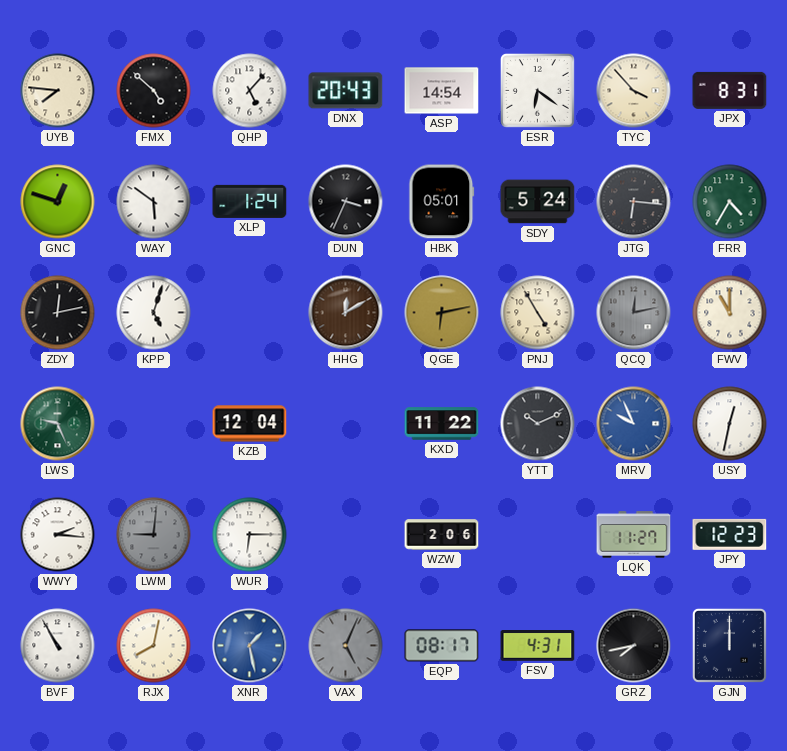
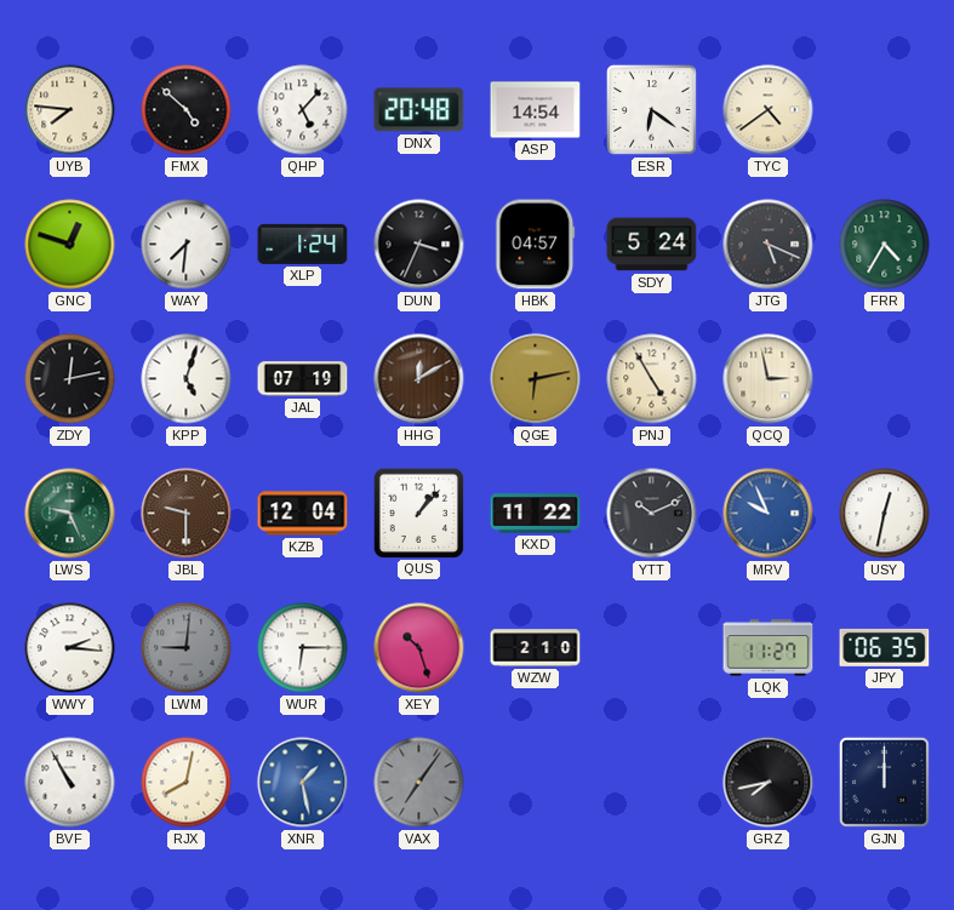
DNX: 20:43 -> 20:48
TYC: 3:53 -> 4:39
JPX: 8:31 -> none
WAY: 5:51 -> 7:31
HBK: 05:01 -> 04:57
JTG: 6:16 -> 5:19
JAL: none -> 07:19
QCQ: 12:13 -> 2:58
QCQ dial: grey -> cream
FWV: 11:00 -> none
JBL: none -> 9:30
QUS: none -> 1:07
XEY: none -> 10:27
WZW: 2:06 -> 2:10
JPY: 12:23 -> 06:35
VAX: 5:04 -> 7:06
EQP: 08:17 -> none
FSV: 4:31 -> none
